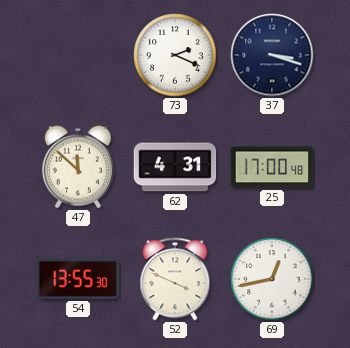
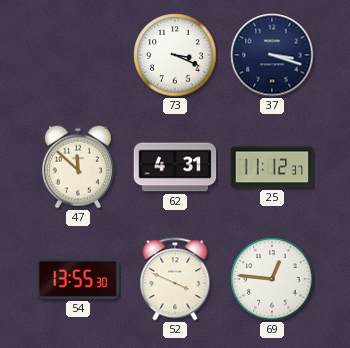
73: 2:19 -> 3:19
25: 17:00 -> 11:12
69: 12:43 -> 12:46
